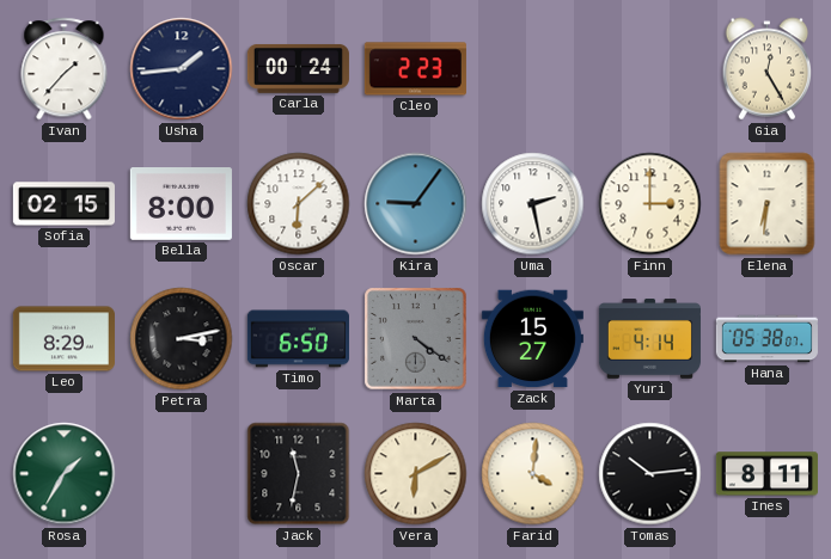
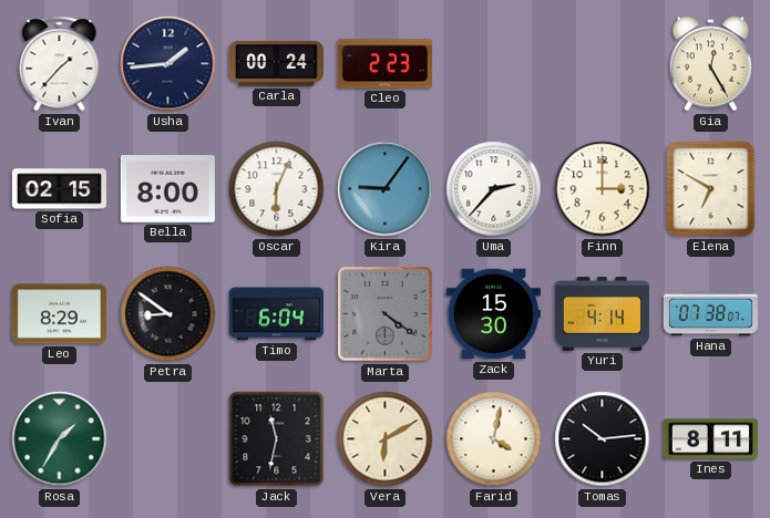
Oscar: 6:08 -> 6:04
Uma: 2:28 -> 2:37
Elena: 6:31 -> 6:50
Petra: 3:13 -> 8:51
Timo: 6:50 -> 6:04
Zack: 15:27 -> 15:30
Hana: 05:38 -> 07:38
Farid: 4:01 -> 4:02
